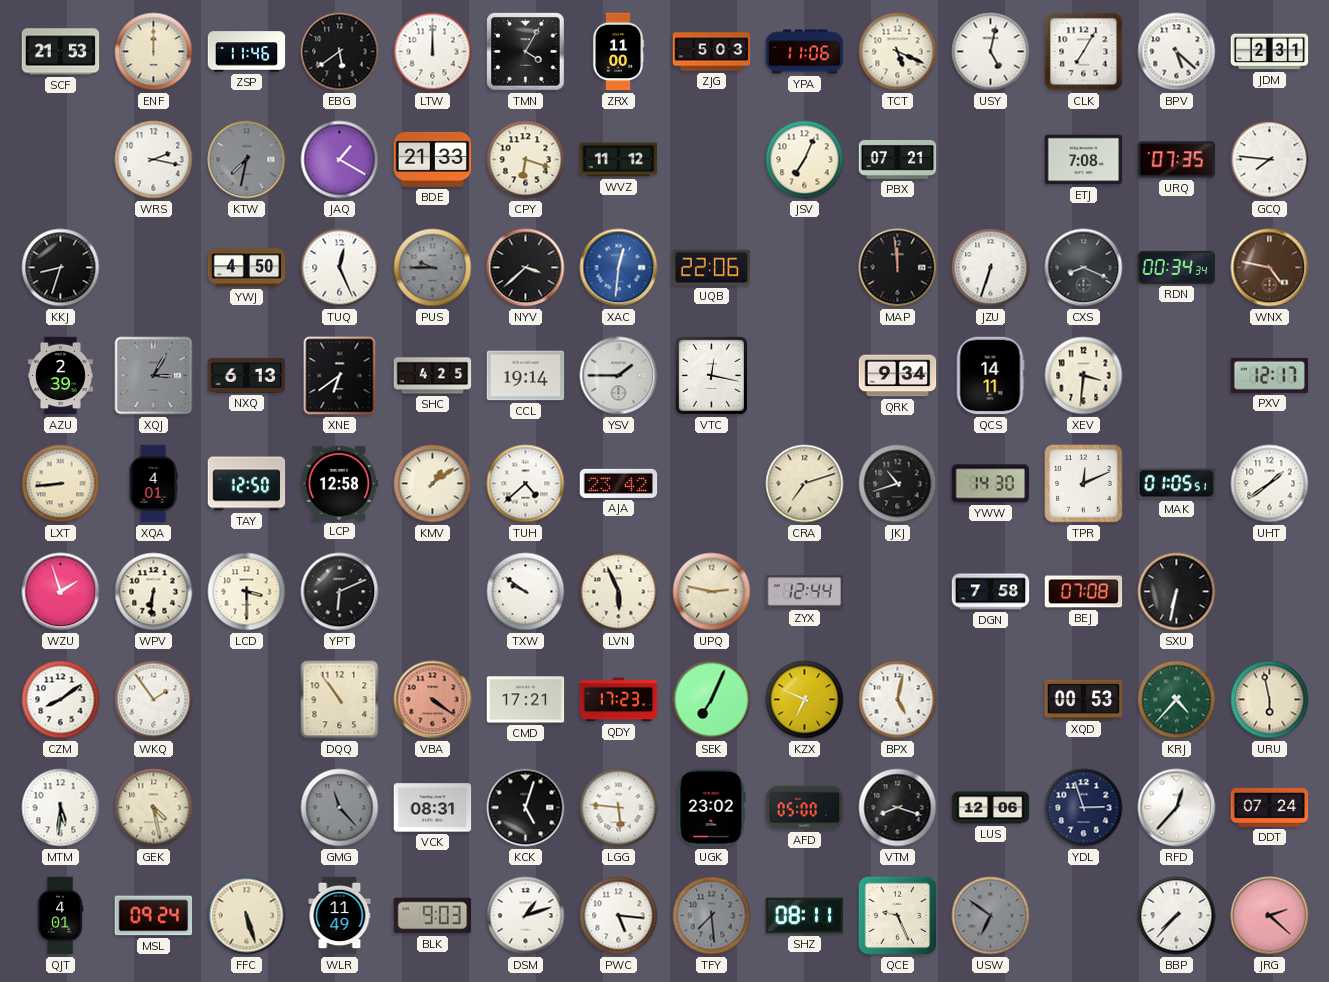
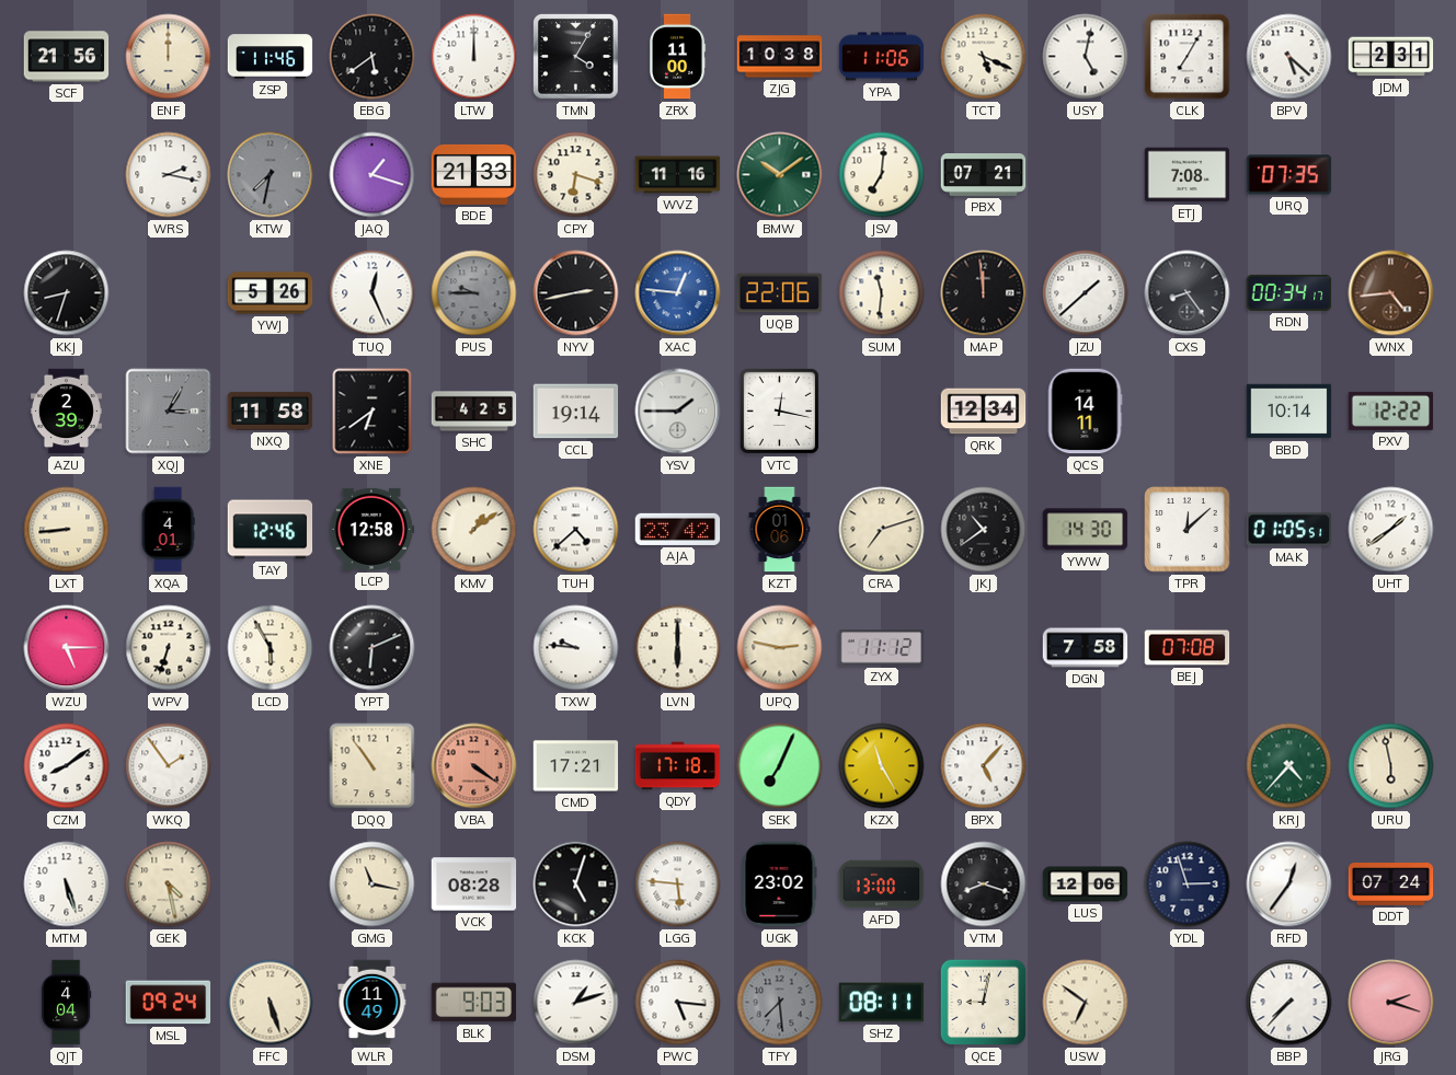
SCF: 21:53 -> 21:56
ZJG: 5:03 -> 10:38
JAQ: 1:20 -> 1:18
WVZ: 11:12 -> 11:16
BMW: none -> 10:09
JSV: 7:04 -> 7:01
GCQ: 7:46 -> none
YWJ: 4:50 -> 5:26
NYV: 3:38 -> 2:43
XAC: 12:31 -> 12:46
SUM: none -> 11:31
JZU: 6:33 -> 1:38
CXS: 8:19 -> 8:24
RDN: 00:34:34 -> 00:34:17
WNX: 4:47 -> 4:44
NXQ: 6:13 -> 11:58
QRK: 9:34 -> 12:34
XEV: 3:31 -> none
BBD: none -> 10:14
PXV: 12:17 -> 12:22
TAY: 12:50 -> 12:46
KZT: none -> 01:06
JKJ: 10:42 -> 10:39
TPR: 12:11 -> 12:08
WZU: 1:57 -> 5:15
WPV: 6:31 -> 6:33
LCD: 3:30 -> 5:55
TXW: 9:51 -> 9:46
LVN: 5:56 -> 6:00
ZYX: 12:44 -> 11:12
SXU: 6:32 -> none
QDY: 17:23 -> 17:18
KZX: 6:49 -> 11:25
BPX: 5:02 -> 5:07
XQD: 00:53 -> none
MTM: 5:31 -> 5:27
GMG: 11:23 -> 11:17
GMG dial: grey -> cream
VCK: 08:31 -> 08:28
AFD: 05:00 -> 13:00
RFD: 12:37 -> 12:36
QJT: 4:01 -> 4:04
QCE: 9:26 -> 9:02
USW dial: grey -> cream
JRG: 2:22 -> 2:18
